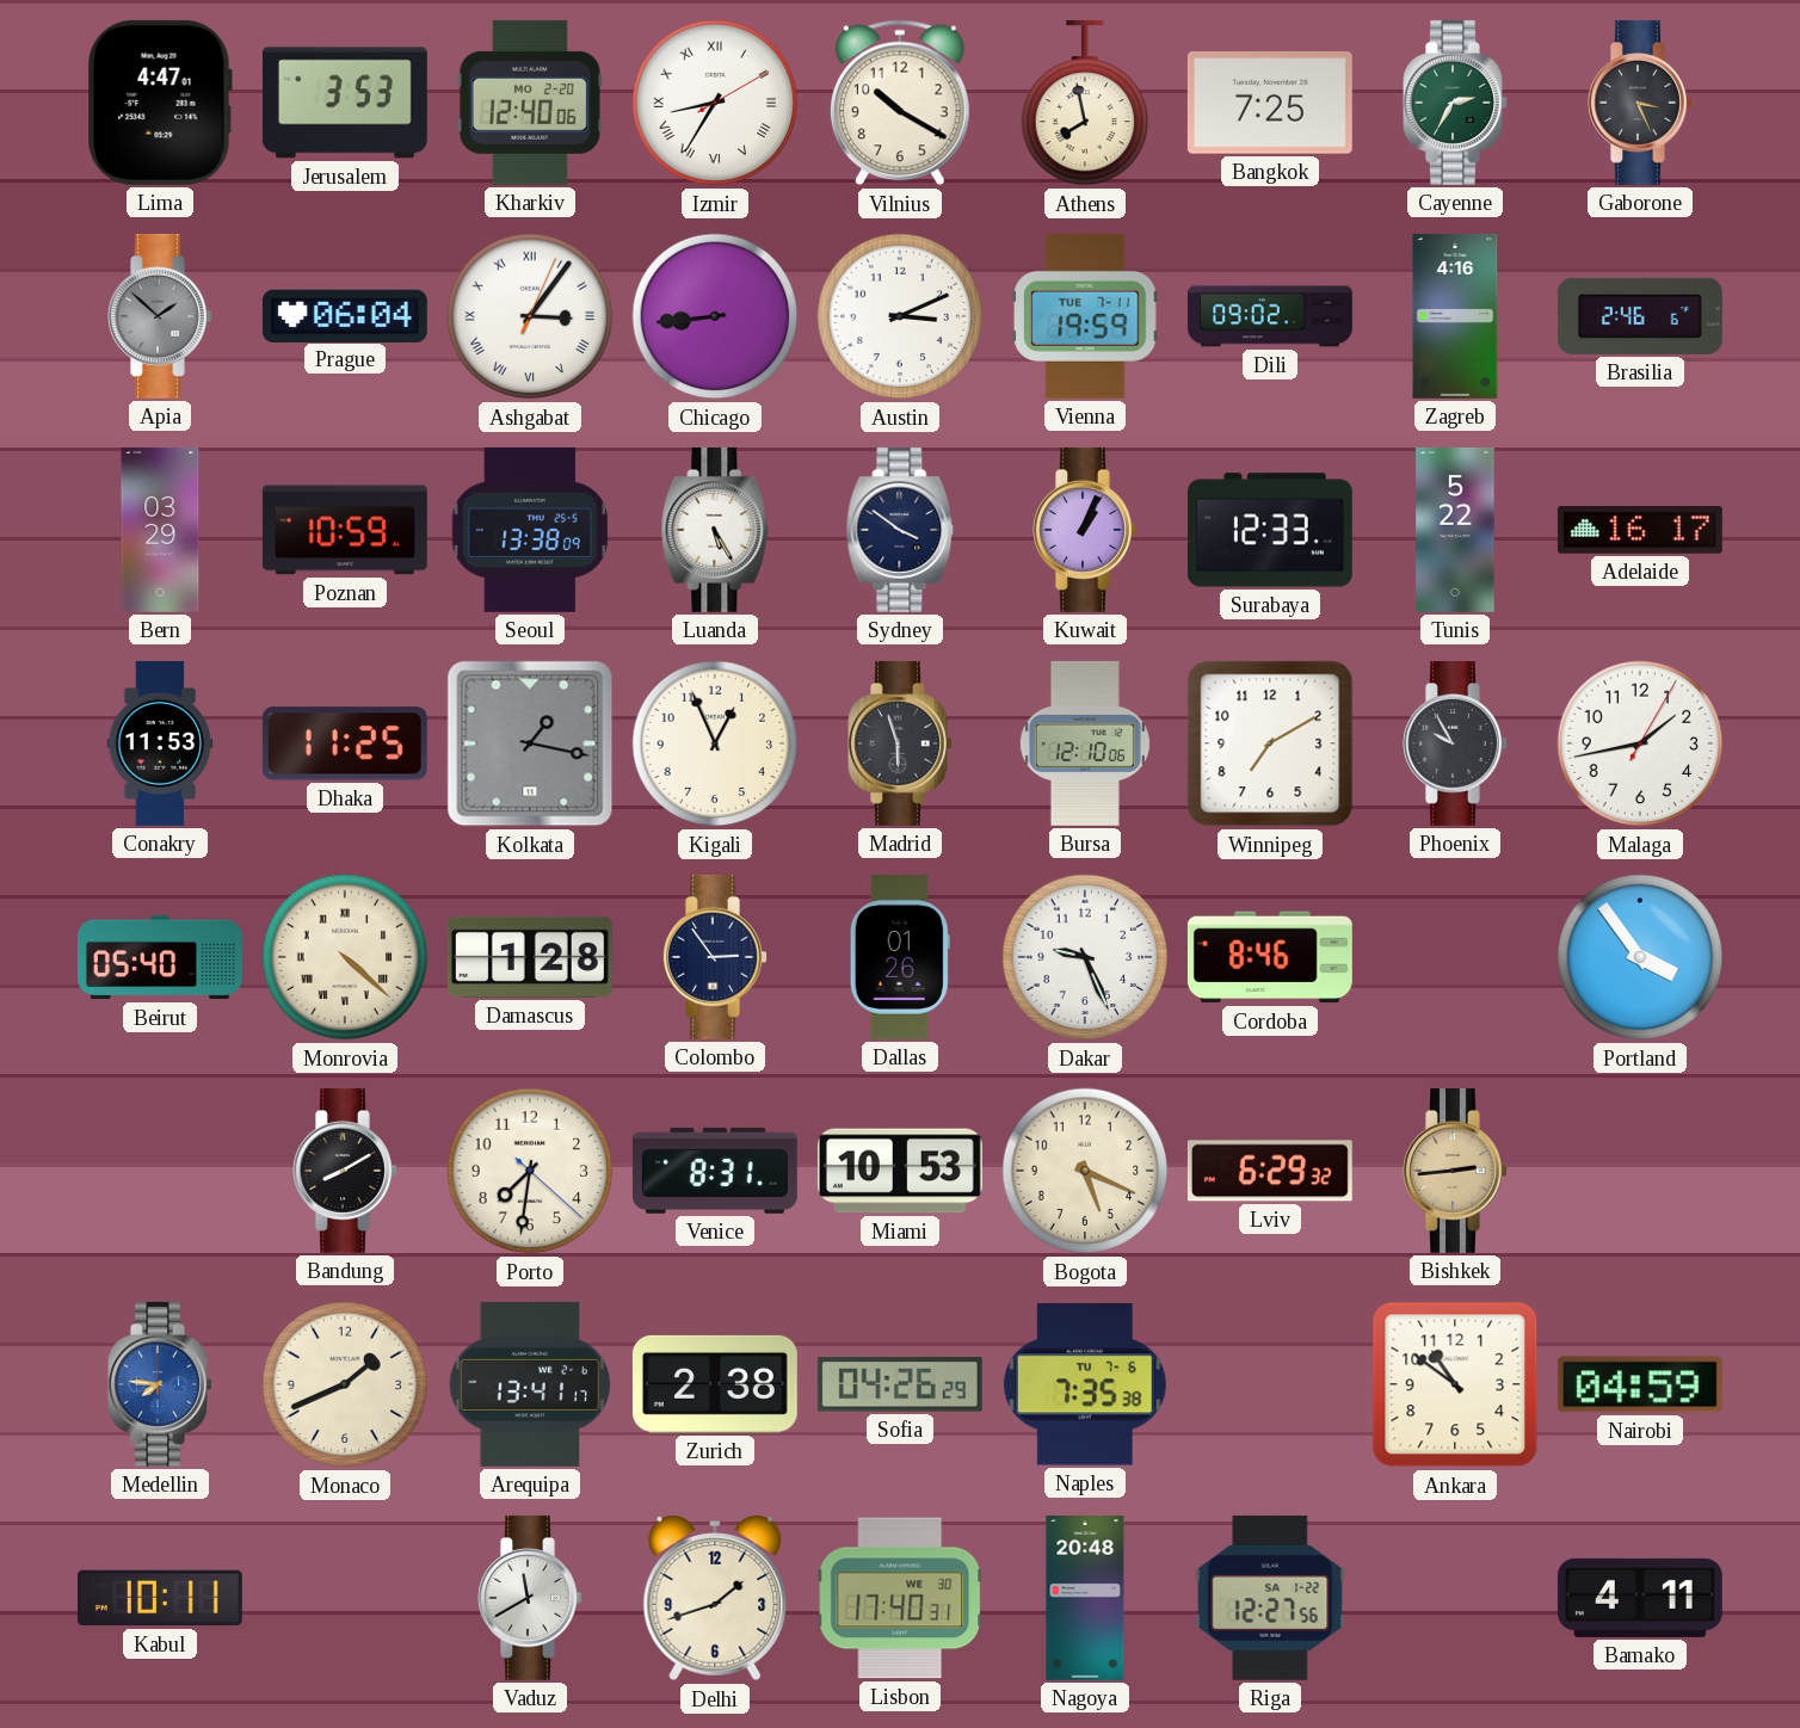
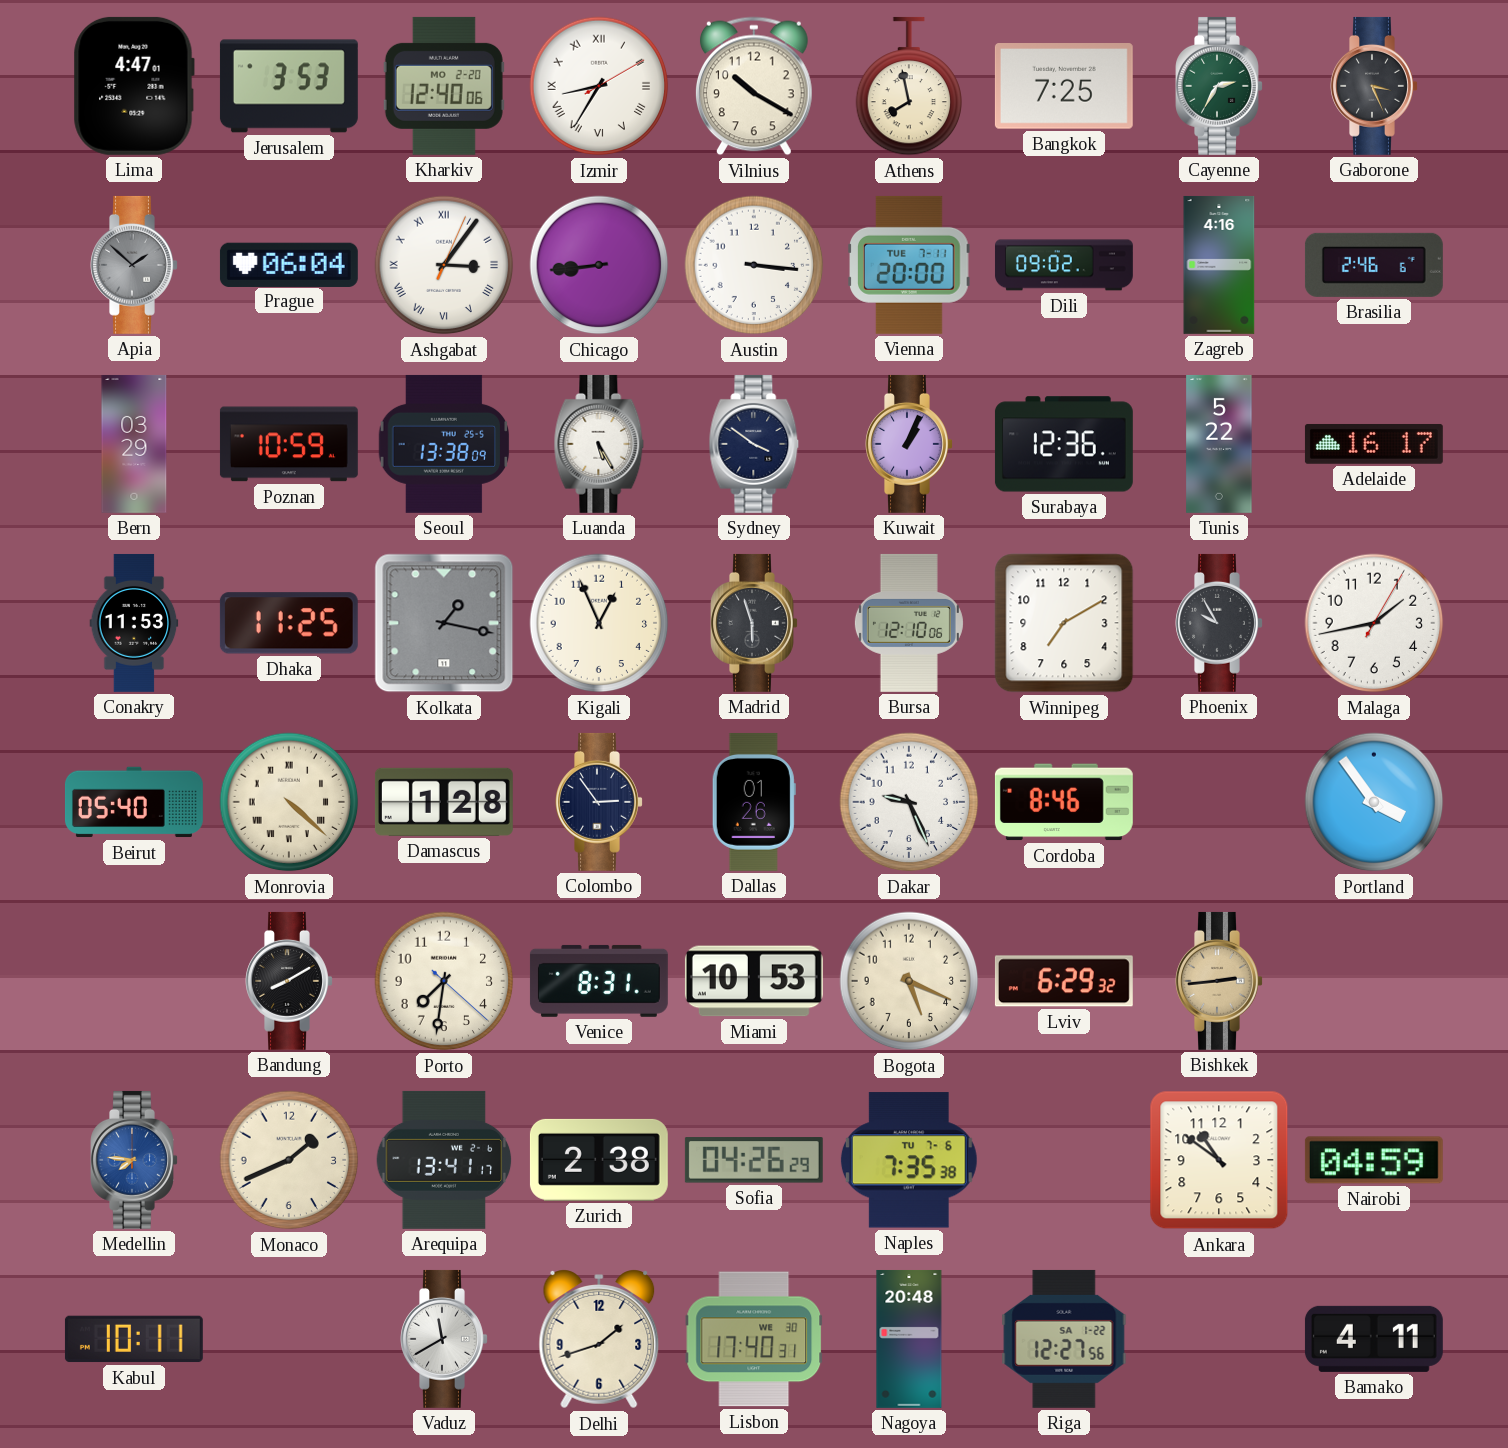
Austin: 3:11 -> 3:16
Vienna: 19:59 -> 20:00
Surabaya: 12:33 -> 12:36
